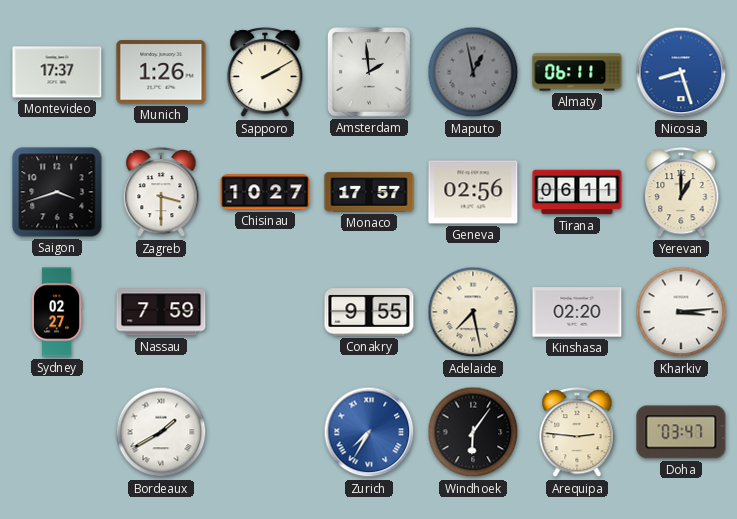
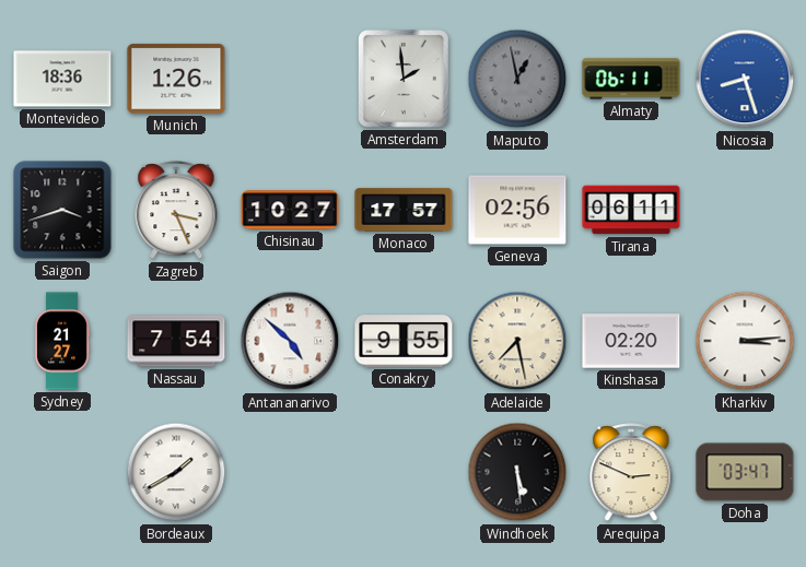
Montevideo: 17:37 -> 18:36
Sapporo: 2:10 -> none
Zagreb: 3:30 -> 3:26
Yerevan: 1:00 -> none
Sydney: 02:27 -> 21:27
Nassau: 7:59 -> 7:54
Antananarivo: none -> 4:52
Zurich: 7:35 -> none
Windhoek: 6:06 -> 5:29
Arequipa: 2:46 -> 2:49
